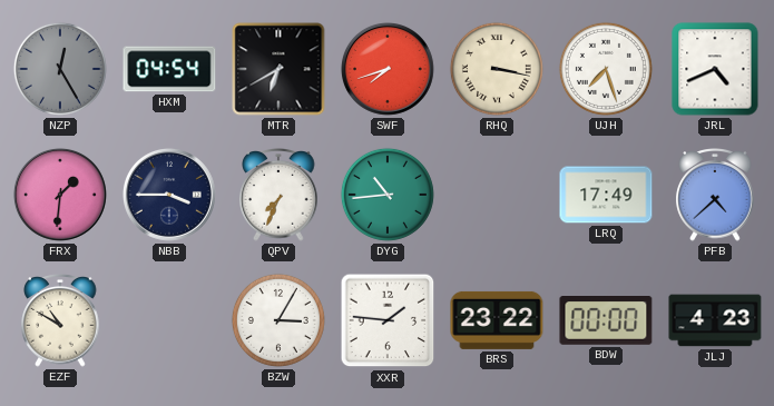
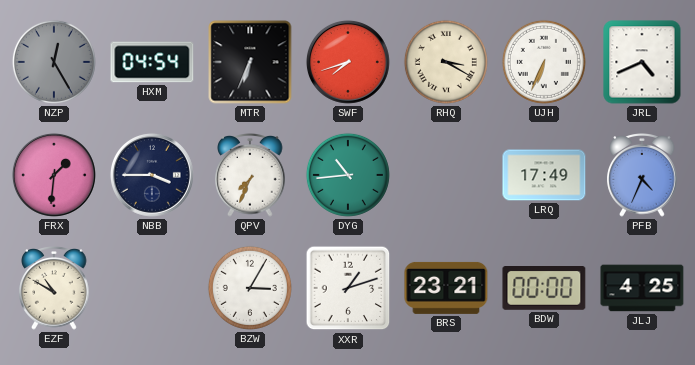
MTR: 6:40 -> 6:34
RHQ: 3:17 -> 3:20
UJH: 7:27 -> 6:34
PFB: 4:38 -> 4:34
XXR: 1:46 -> 1:12
BRS: 23:22 -> 23:21
JLJ: 4:23 -> 4:25
